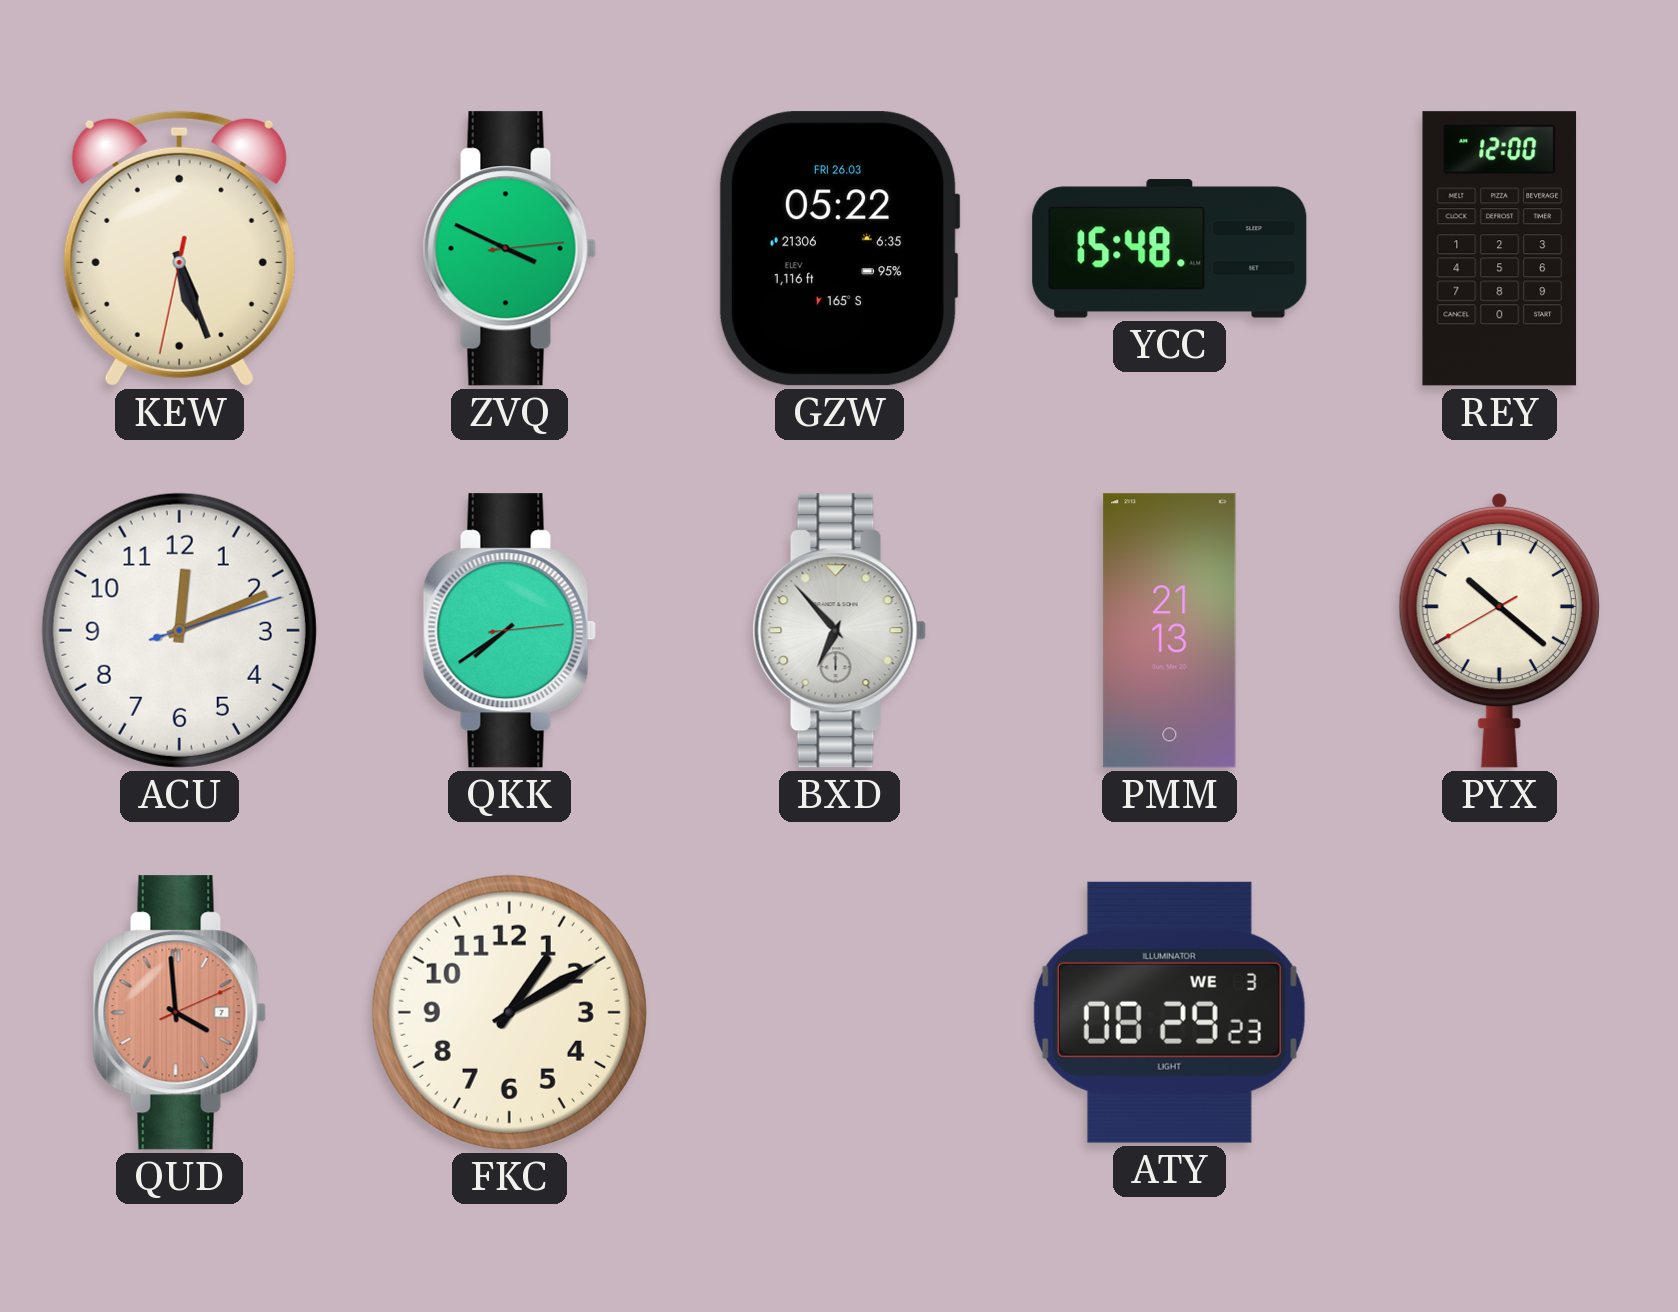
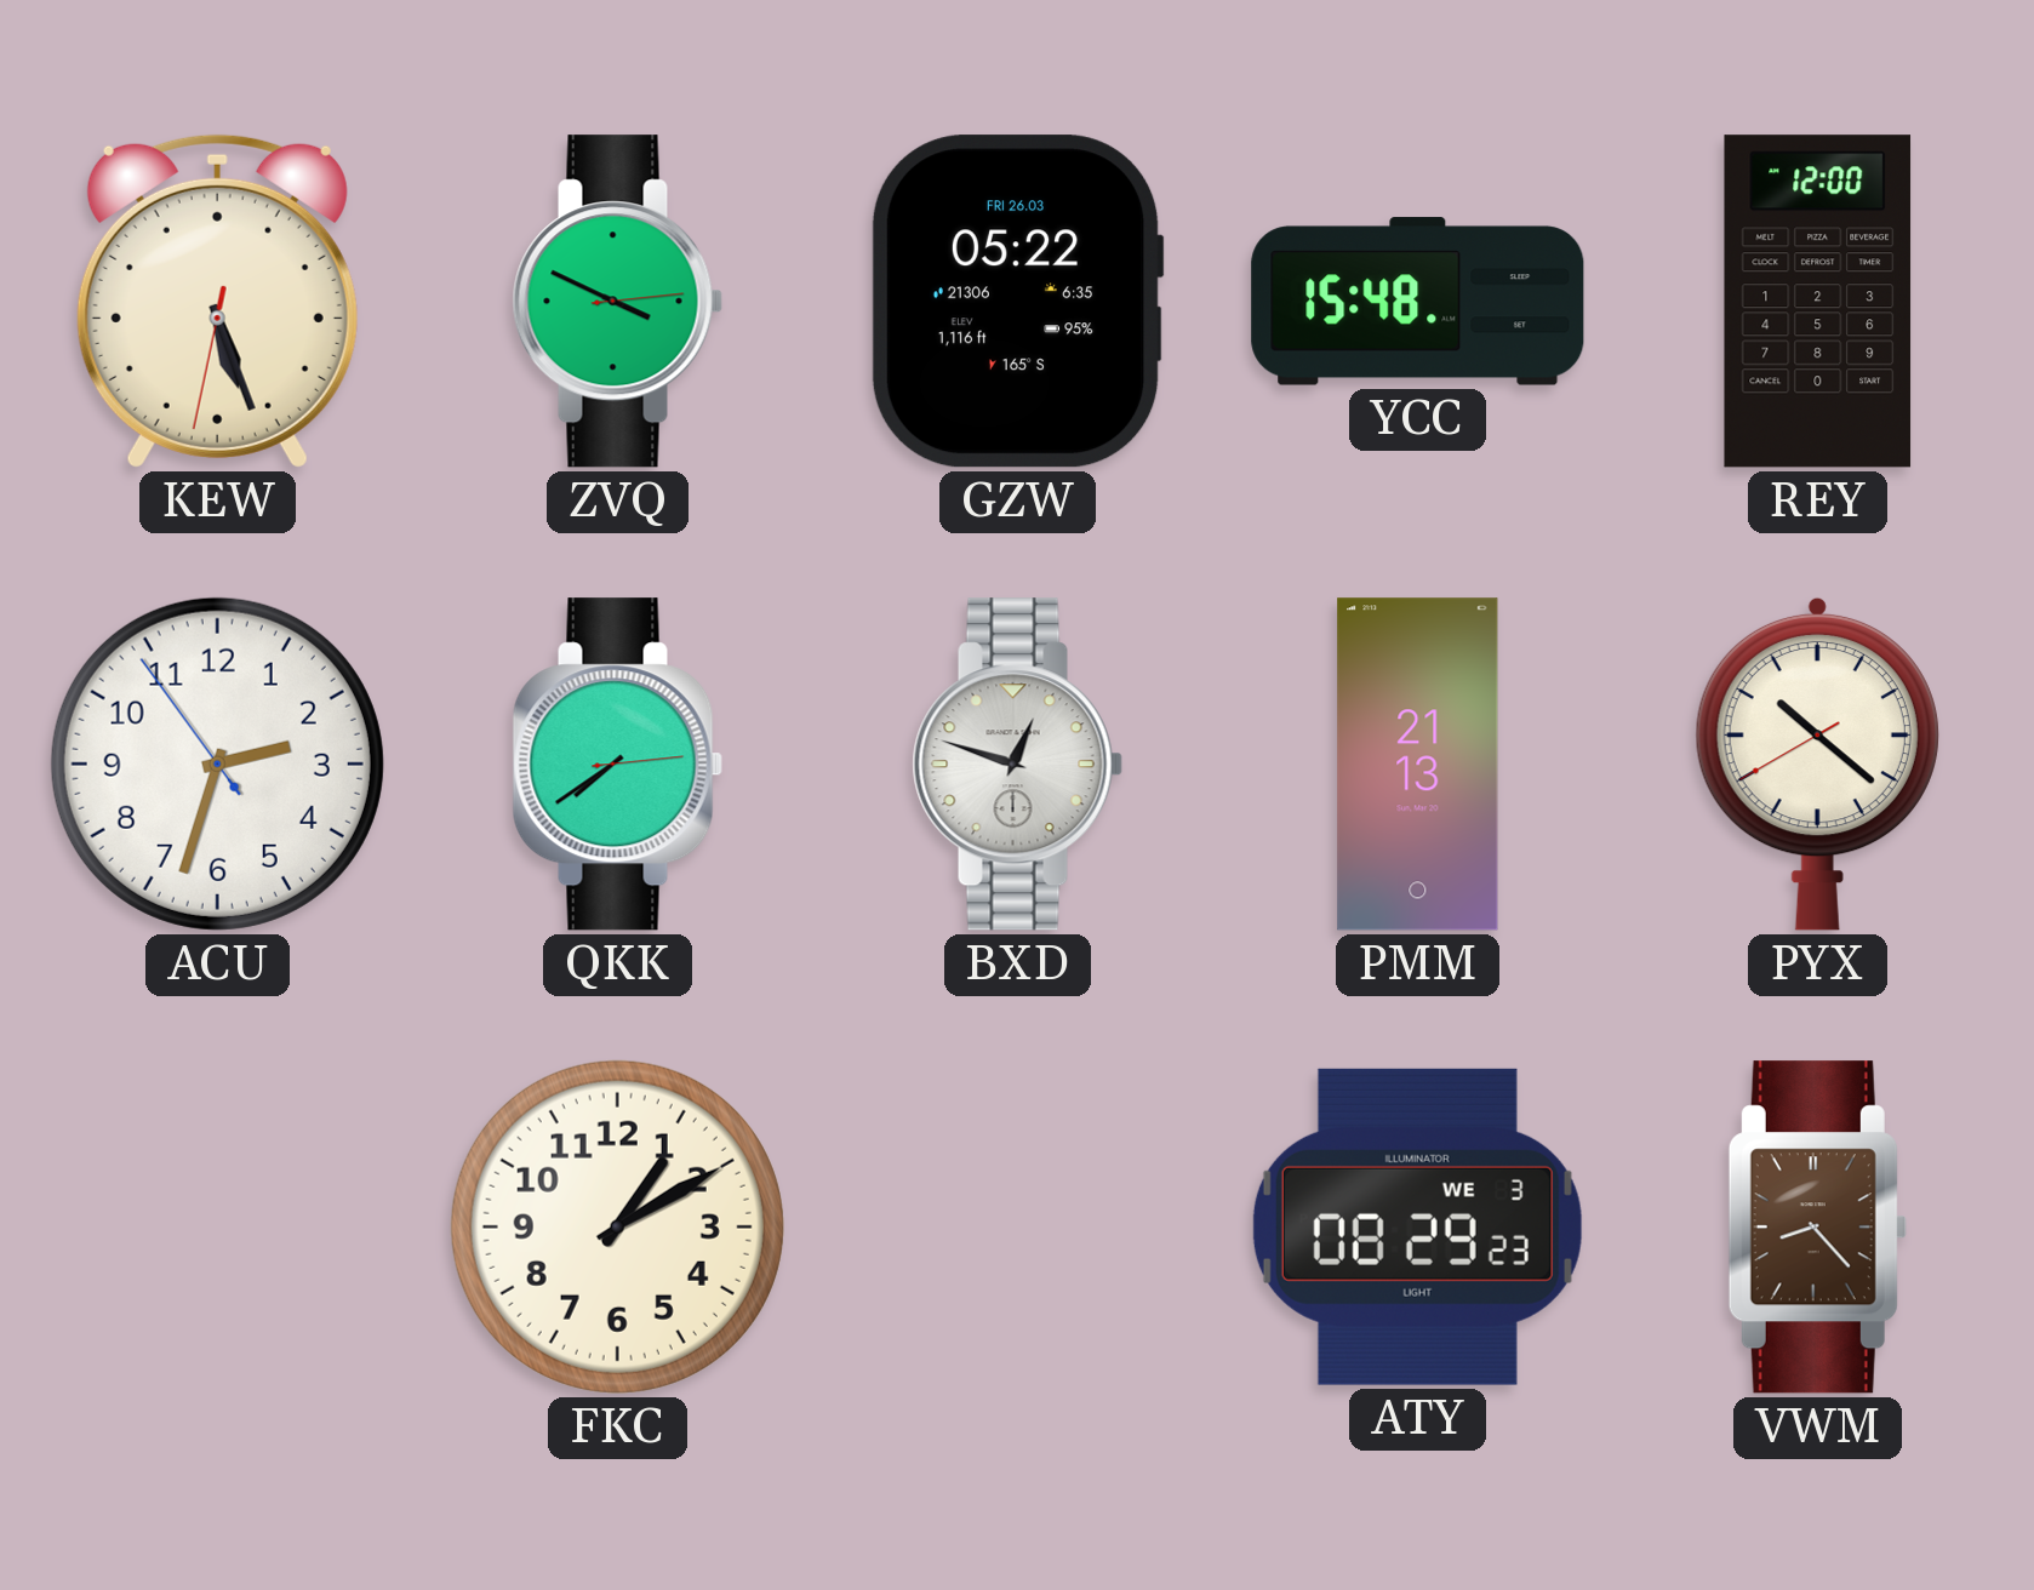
ACU: 12:11 -> 2:32
BXD: 6:53 -> 12:48
QUD: 3:59 -> none
VWM: none -> 8:23
